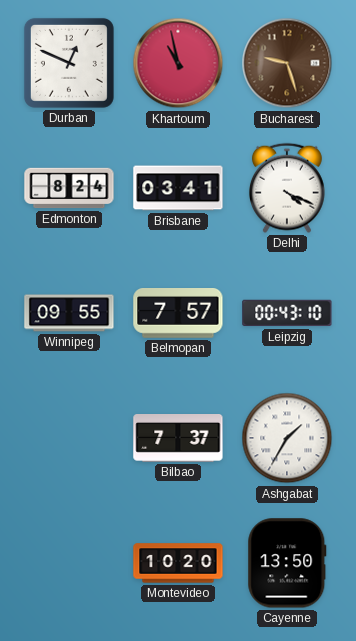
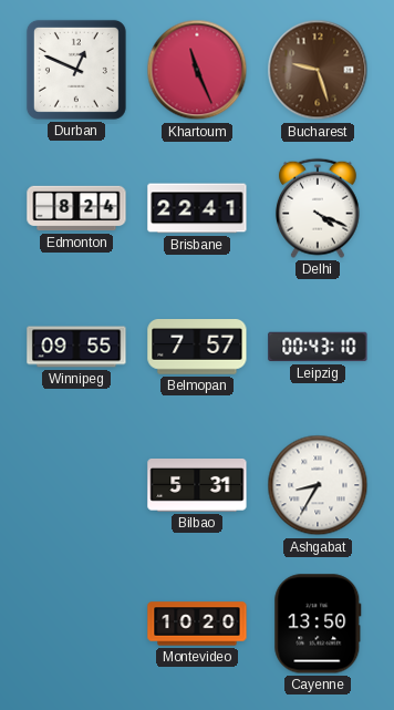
Khartoum: 10:58 -> 11:26
Brisbane: 03:41 -> 22:41
Bilbao: 7:37 -> 5:31
Ashgabat: 1:35 -> 8:35
